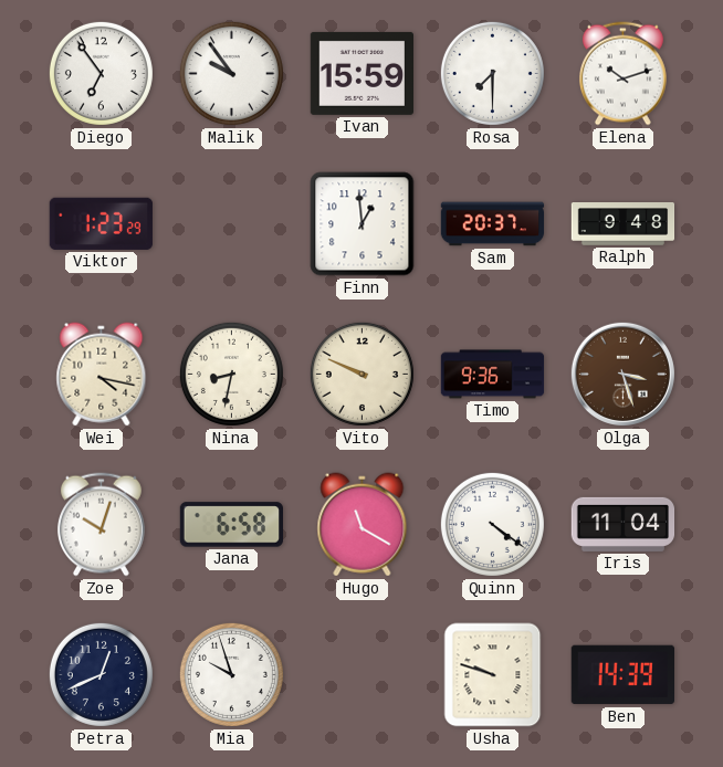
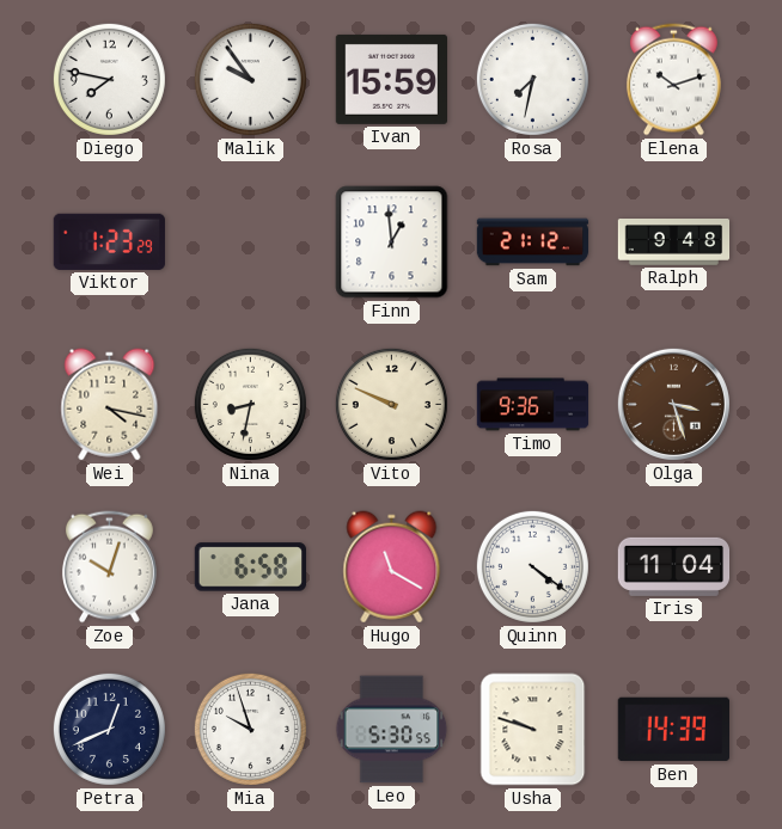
Diego: 6:54 -> 7:47
Rosa: 7:30 -> 7:32
Sam: 20:37 -> 21:12
Leo: none -> 5:30
